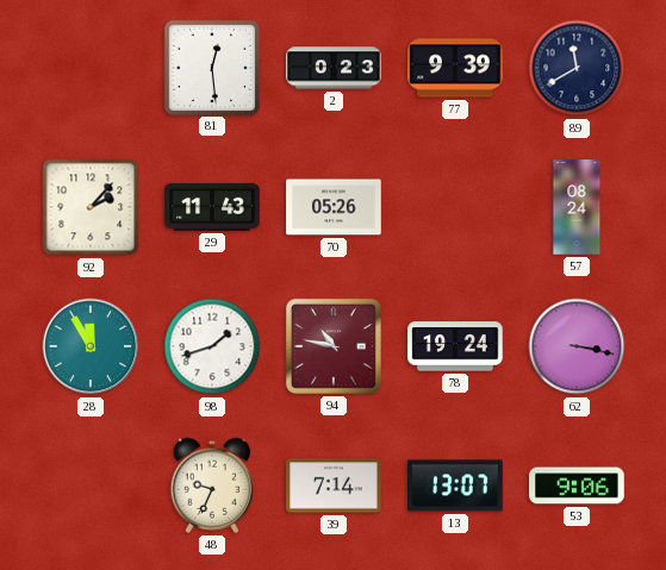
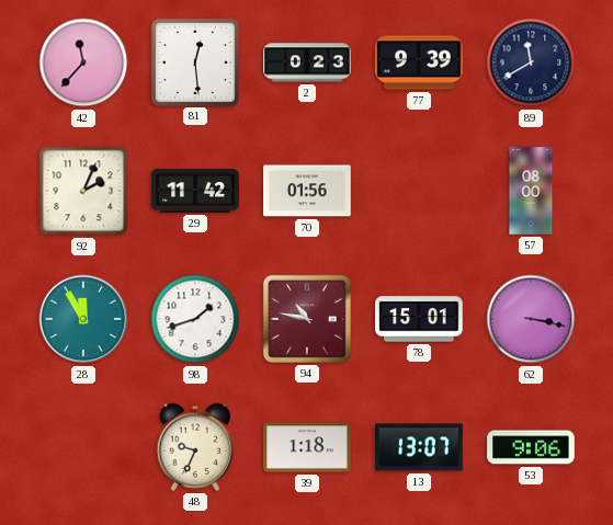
42: none -> 11:37
92: 2:07 -> 2:04
29: 11:43 -> 11:42
70: 05:26 -> 01:56
57: 08:24 -> 08:00
78: 19:24 -> 15:01
39: 7:14 -> 1:18
